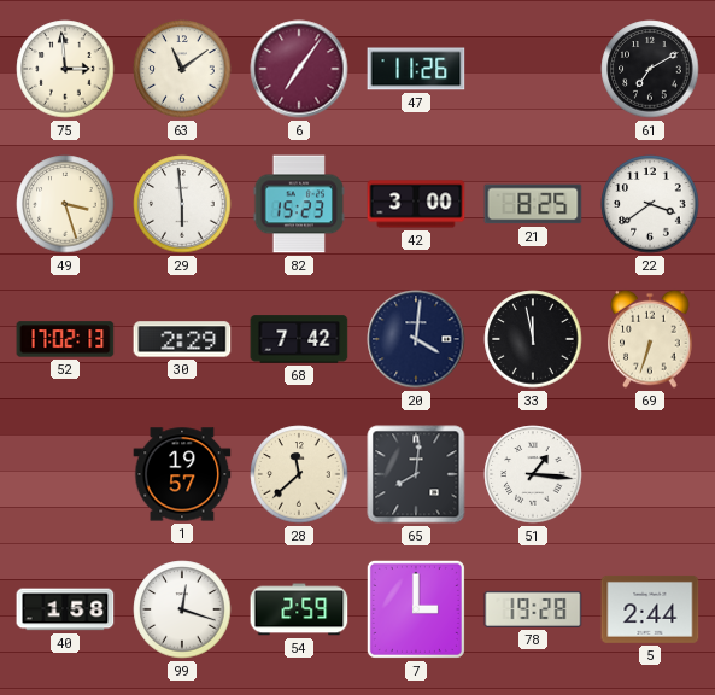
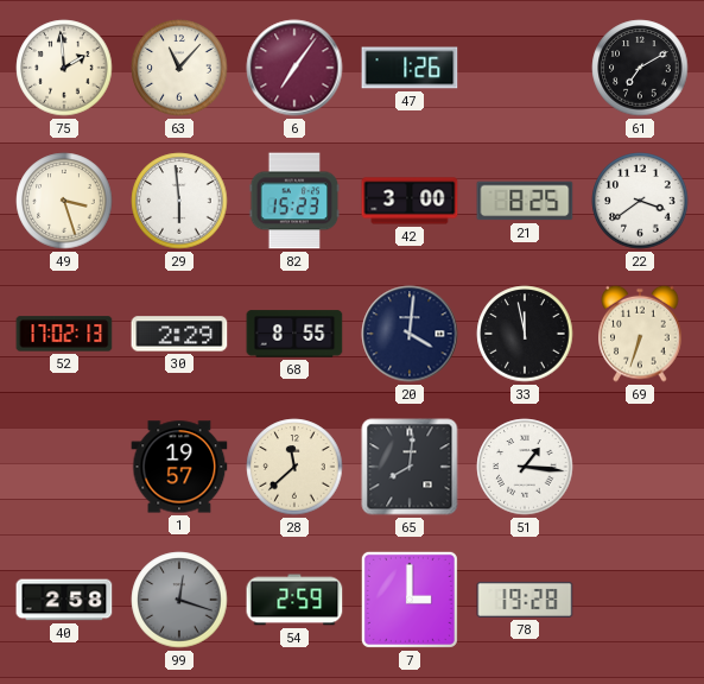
75: 2:59 -> 1:59
63: 11:09 -> 11:07
47: 11:26 -> 1:26
68: 7:42 -> 8:55
40: 1:58 -> 2:58
99 dial: white -> grey
5: 2:44 -> none
